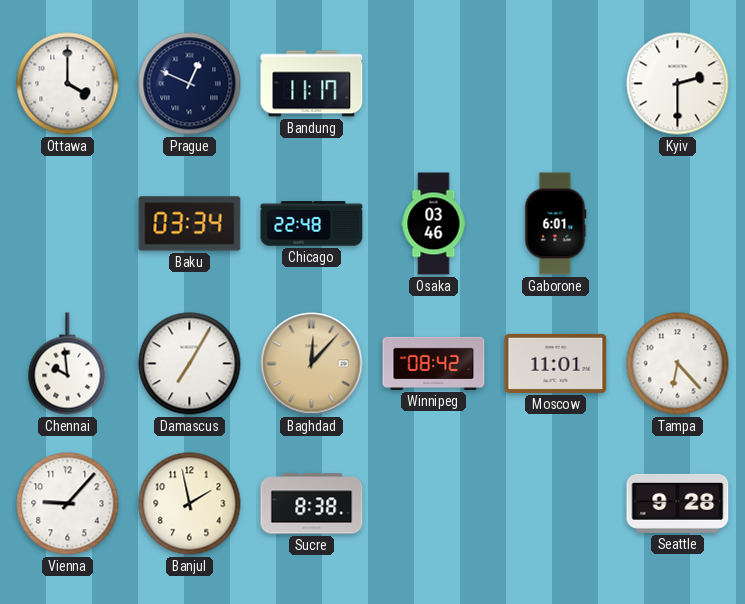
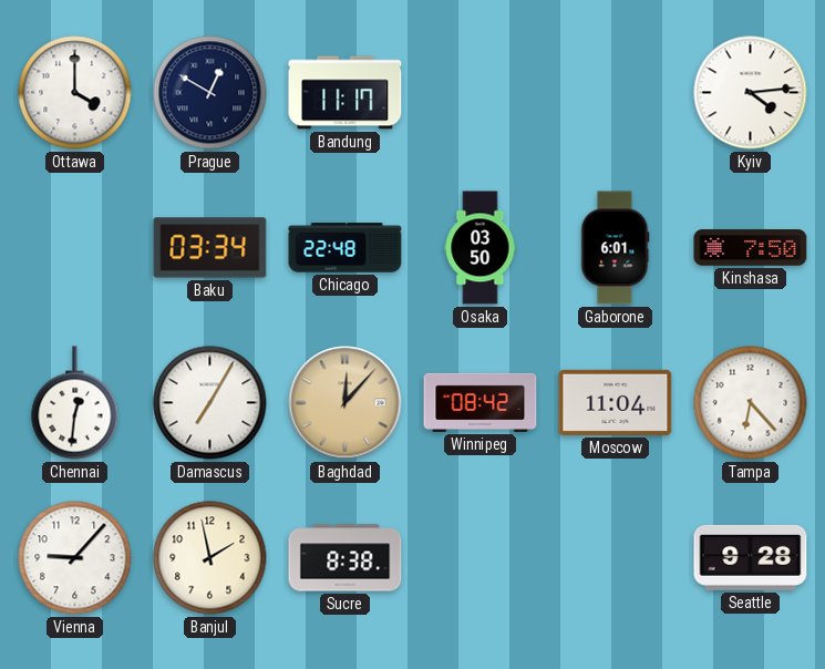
Prague: 12:49 -> 12:50
Kyiv: 2:30 -> 4:14
Osaka: 03:46 -> 03:50
Kinshasa: none -> 7:50
Chennai: 9:59 -> 12:31
Moscow: 11:01 -> 11:04
